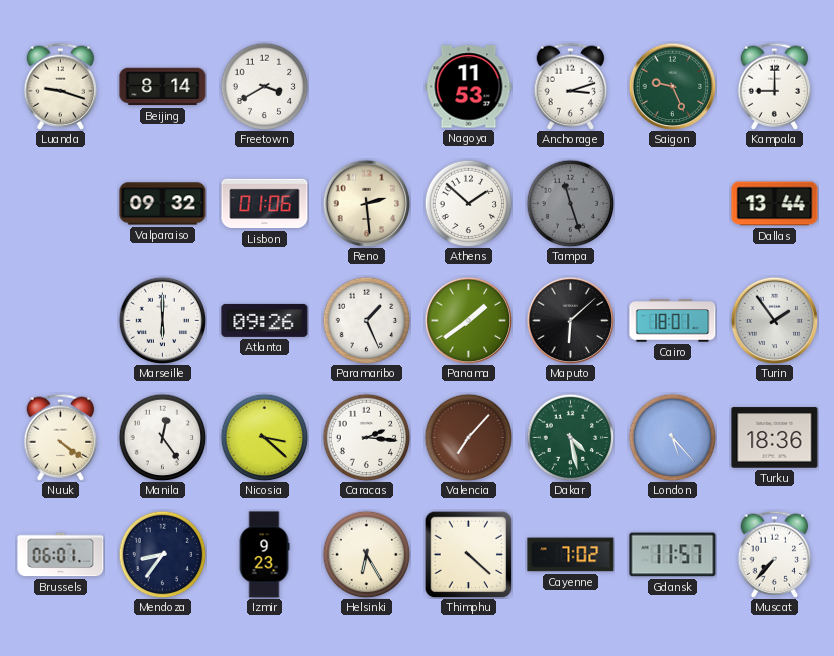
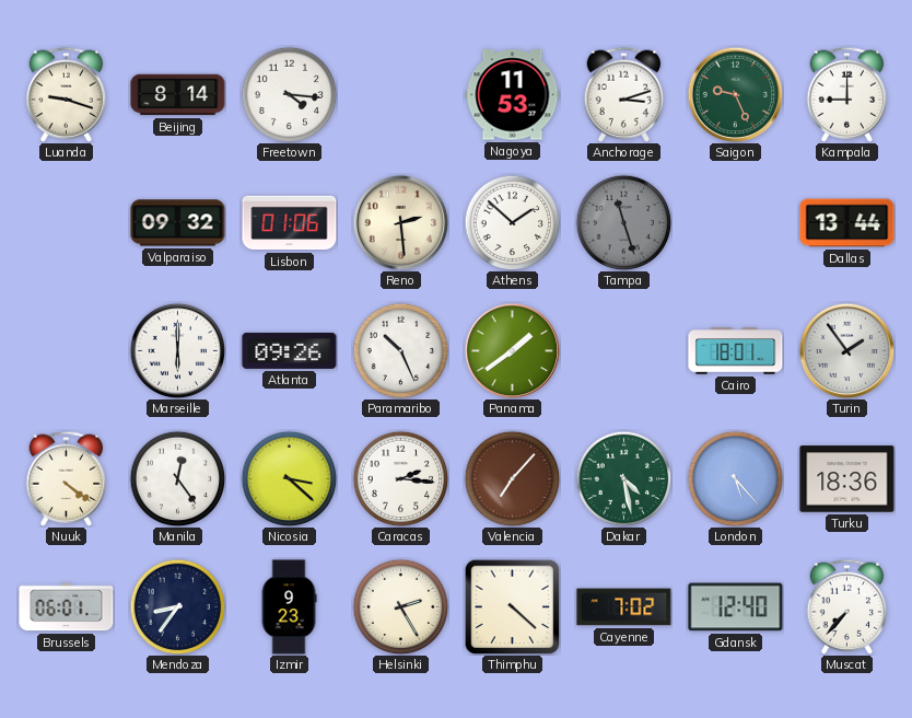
Freetown: 3:40 -> 4:16
Paramaribo: 1:26 -> 10:26
Maputo: 6:08 -> none
Helsinki: 6:25 -> 2:25
Gdansk: 11:57 -> 12:40
